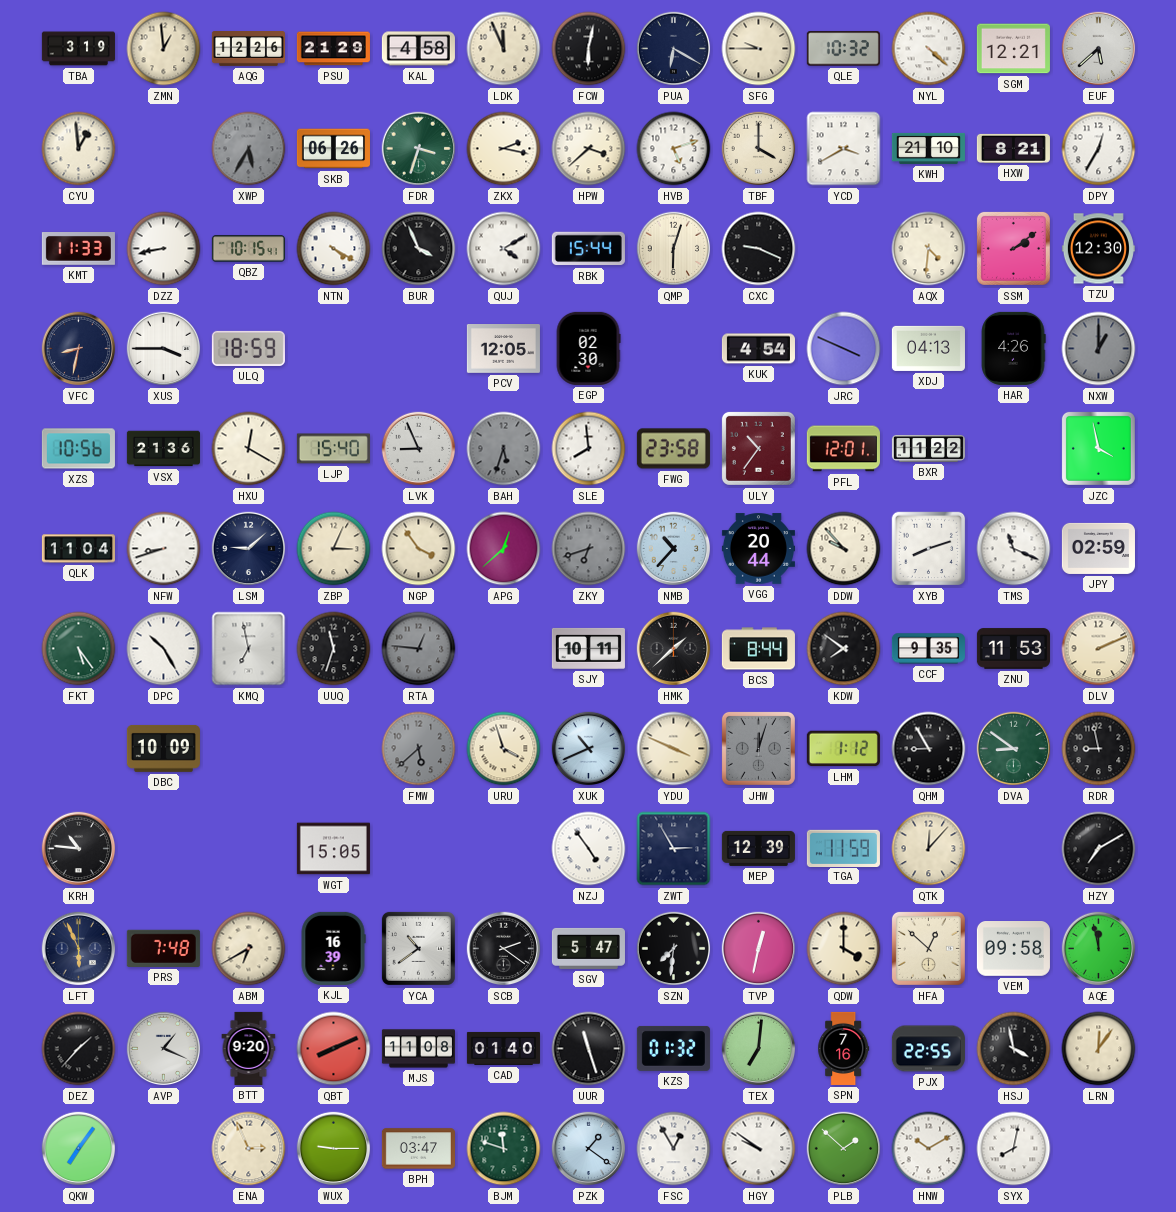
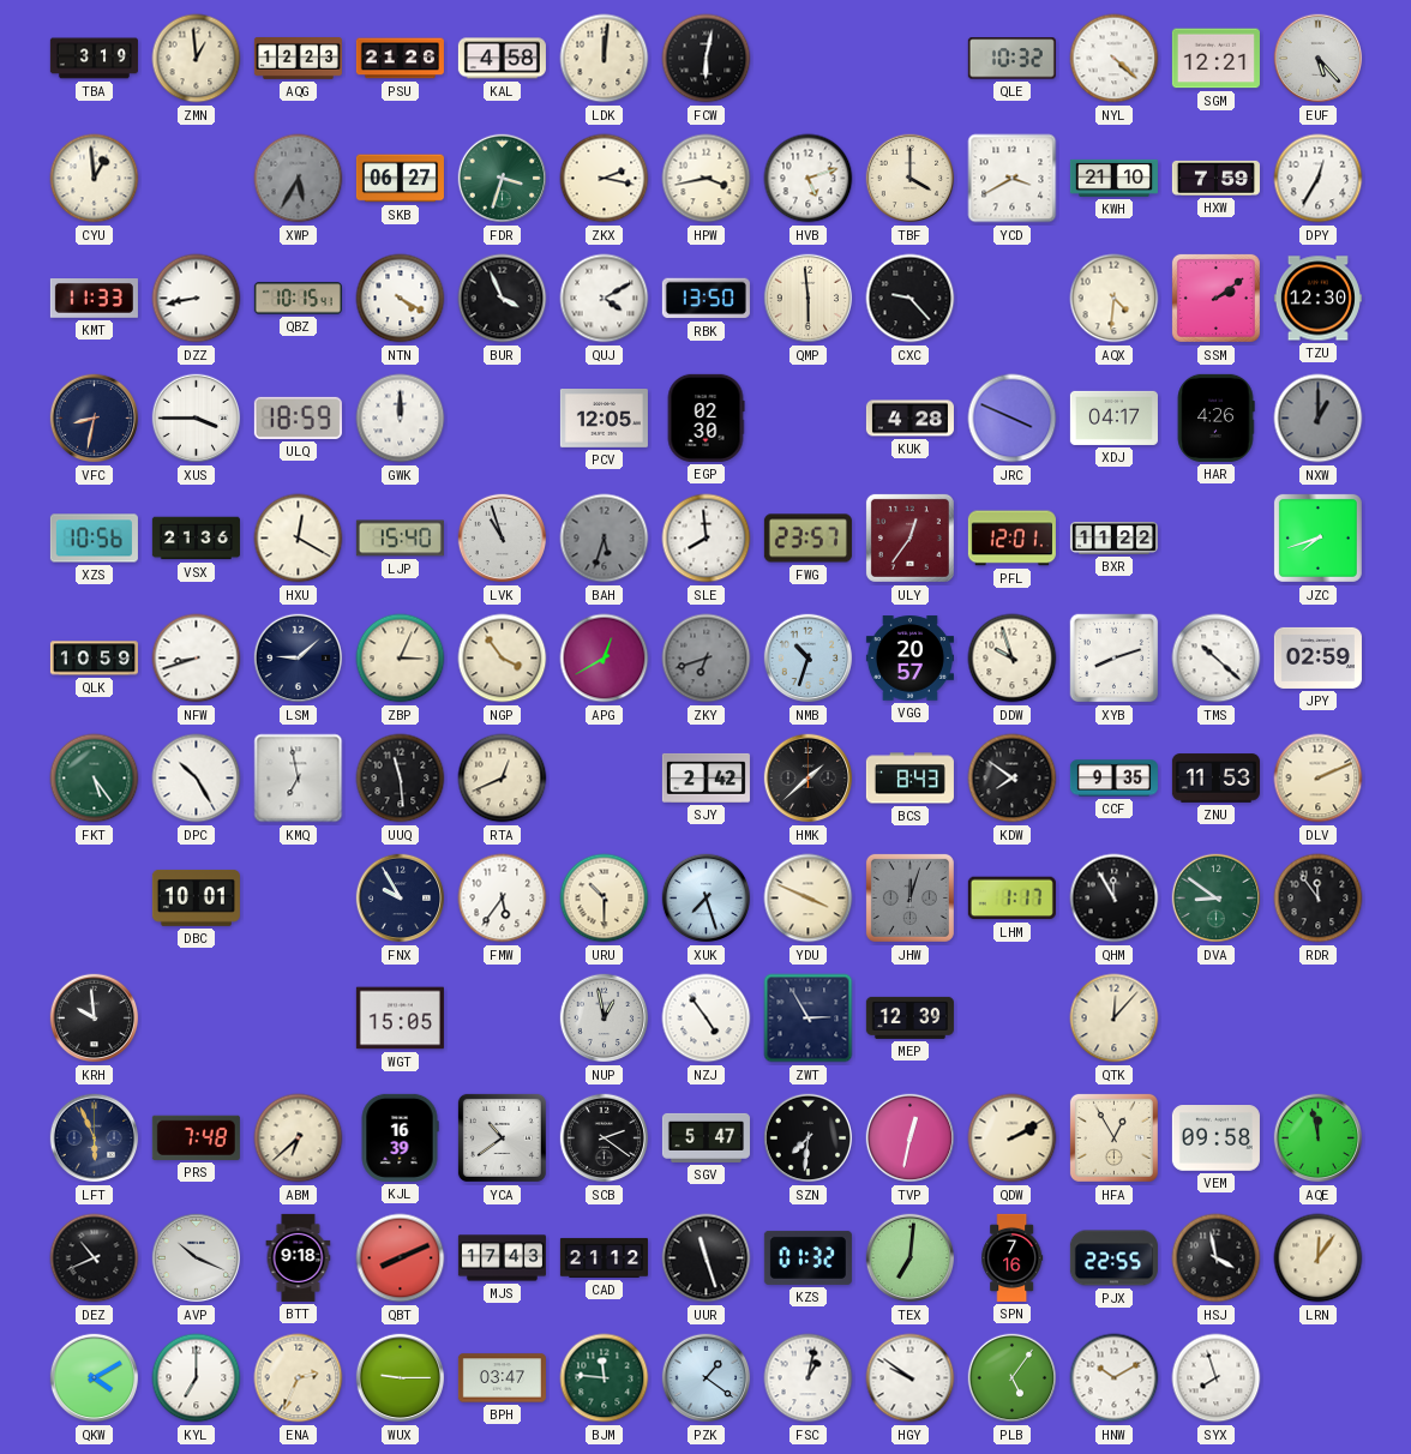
AQG: 12:26 -> 12:23
PSU: 21:29 -> 21:26
LDK: 11:56 -> 12:01
PUA: 6:20 -> none
SFG: 9:45 -> none
EUF: 5:38 -> 5:23
SKB: 06:26 -> 06:27
HPW: 3:38 -> 3:43
HXW: 8:21 -> 7:59
RBK: 15:44 -> 13:50
QMP: 6:03 -> 5:59
CXC: 9:19 -> 9:23
GWK: none -> 12:00
KUK: 4:54 -> 4:28
XDJ: 04:13 -> 04:17
LVK: 8:56 -> 10:57
FWG: 23:58 -> 23:57
ULY: 10:36 -> 12:36
JZC: 3:58 -> 7:42
QLK: 11:04 -> 10:59
APG: 12:38 -> 12:40
NMB: 10:37 -> 10:33
VGG: 20:44 -> 20:57
DDW: 9:53 -> 9:57
TMS: 11:19 -> 10:22
UUQ: 11:33 -> 11:29
RTA: 12:46 -> 12:41
RTA dial: grey -> cream
SJY: 10:11 -> 2:42
BCS: 8:44 -> 8:43
DBC: 10:09 -> 10:01
FNX: none -> 9:55
FMW: 5:38 -> 5:36
FMW dial: grey -> white
URU: 3:57 -> 10:30
XUK: 10:41 -> 7:27
LHM: 1:12 -> 1:17
QHM: 8:55 -> 11:55
RDR: 8:58 -> 11:54
KRH: 10:46 -> 9:59
NUP: none -> 12:58
TGA: 11:59 -> none
HZY: 7:10 -> none
ABM: 6:40 -> 6:38
QDW: 4:00 -> 2:10
HFA: 12:52 -> 12:55
DEZ: 1:37 -> 10:41
AVP: 1:19 -> 10:19
BTT: 9:20 -> 9:18
MJS: 11:08 -> 17:43
CAD: 01:40 -> 21:12
QKW: 7:06 -> 4:10
KYL: none -> 7:00
ENA: 2:56 -> 2:34
BJM: 11:48 -> 11:46
FSC: 12:55 -> 1:02
PLB: 1:52 -> 5:06
SYX: 8:02 -> 7:57
